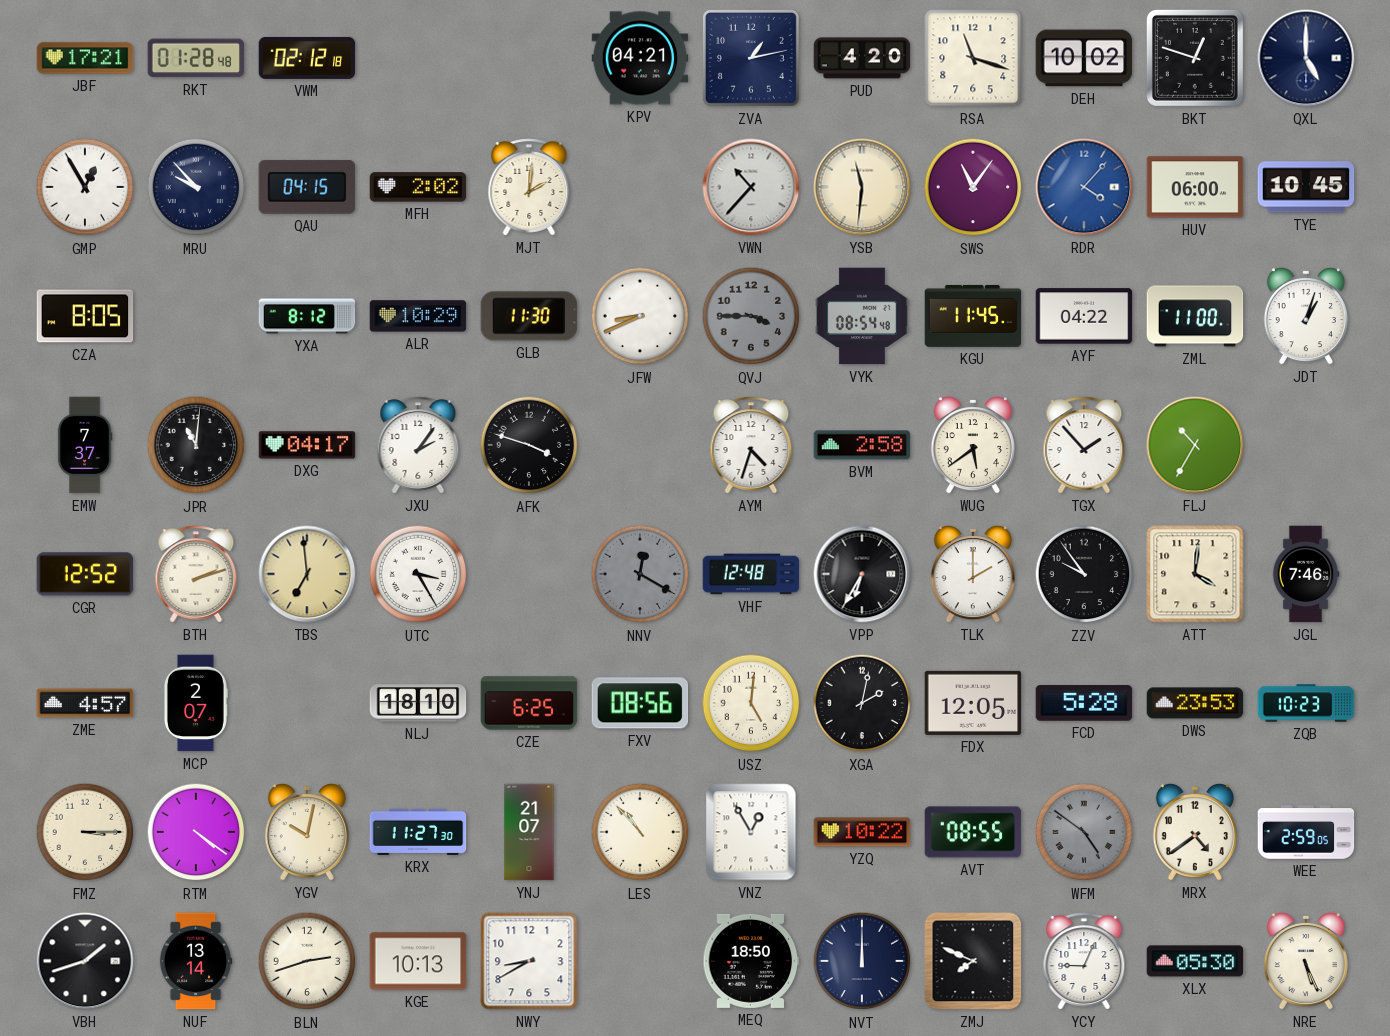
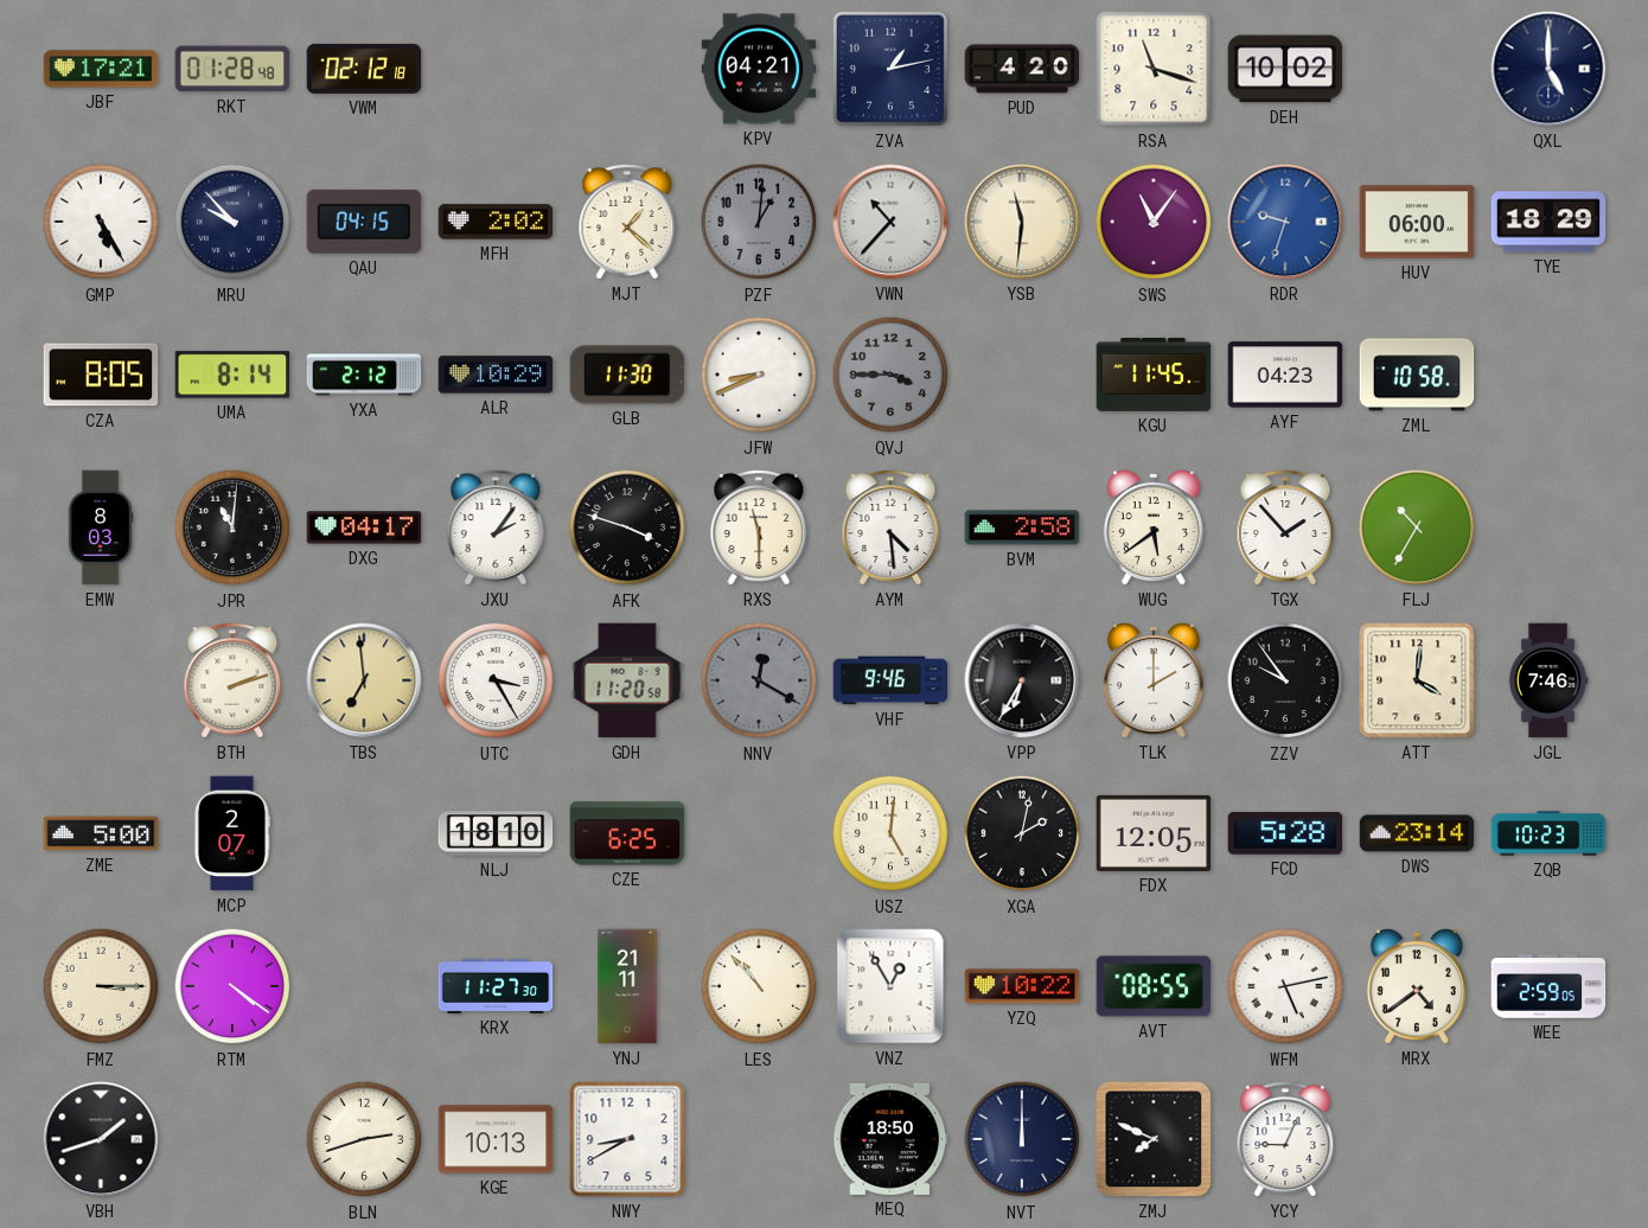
BKT: 12:48 -> none
GMP: 12:55 -> 5:25
MJT: 2:01 -> 1:22
PZF: none -> 1:01
RDR: 4:07 -> 9:33
TYE: 10:45 -> 18:29
UMA: none -> 8:14
YXA: 8:12 -> 2:12
VYK: 08:54 -> none
AYF: 04:22 -> 04:23
ZML: 11:00 -> 10:58
JDT: 1:03 -> none
EMW: 7:37 -> 8:03
RXS: none -> 11:30
AYM: 4:33 -> 4:29
CGR: 12:52 -> none
GDH: none -> 11:20
VHF: 12:48 -> 9:46
ZME: 4:57 -> 5:00
FXV: 08:56 -> none
DWS: 23:53 -> 23:14
YGV: 10:02 -> none
YNJ: 21:07 -> 21:11
WFM: 4:51 -> 5:13
WFM dial: grey -> white
NUF: 13:14 -> none
XLX: 05:30 -> none
NRE: 5:26 -> none
